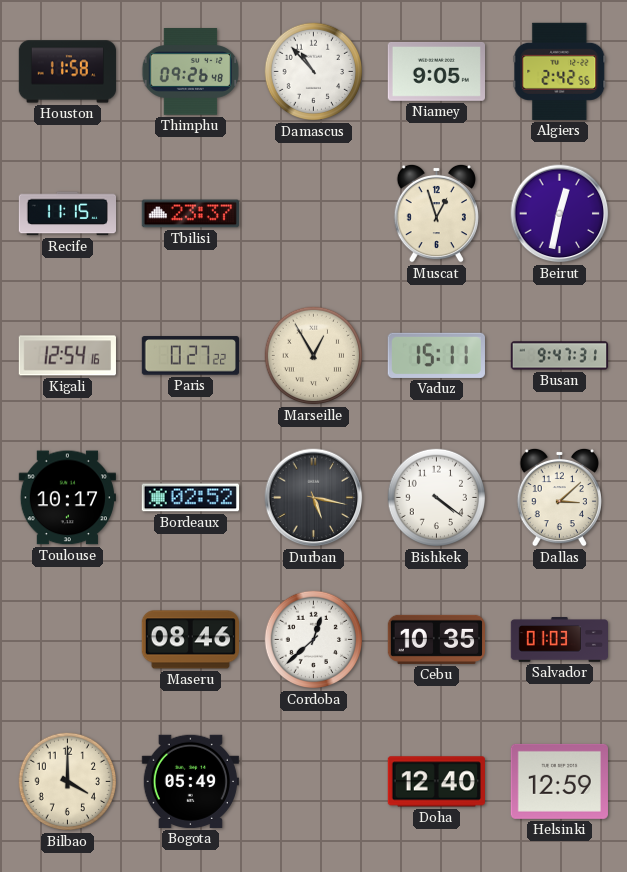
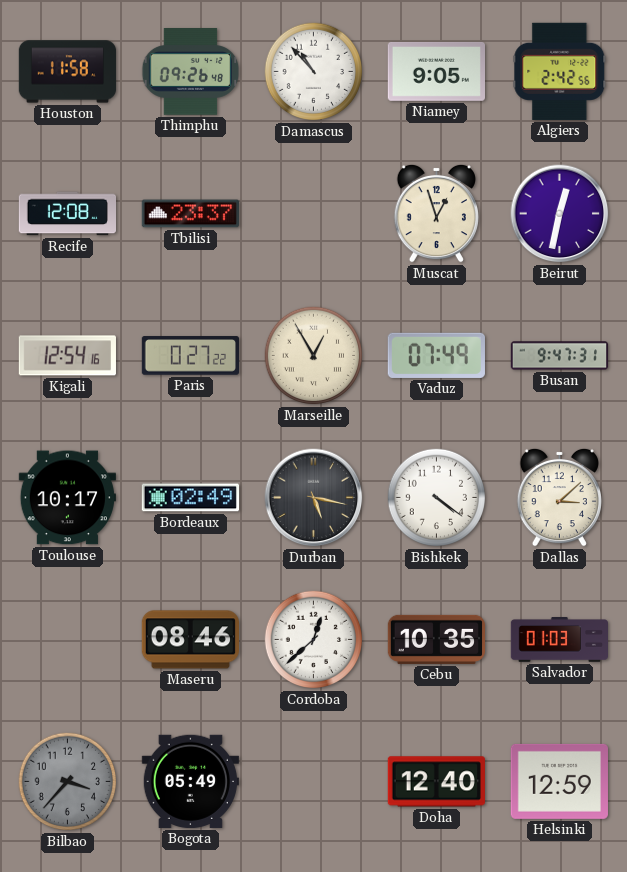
Recife: 11:15 -> 12:08
Vaduz: 15:11 -> 07:49
Bordeaux: 02:52 -> 02:49
Bilbao: 4:00 -> 3:37
Bilbao dial: cream -> grey
